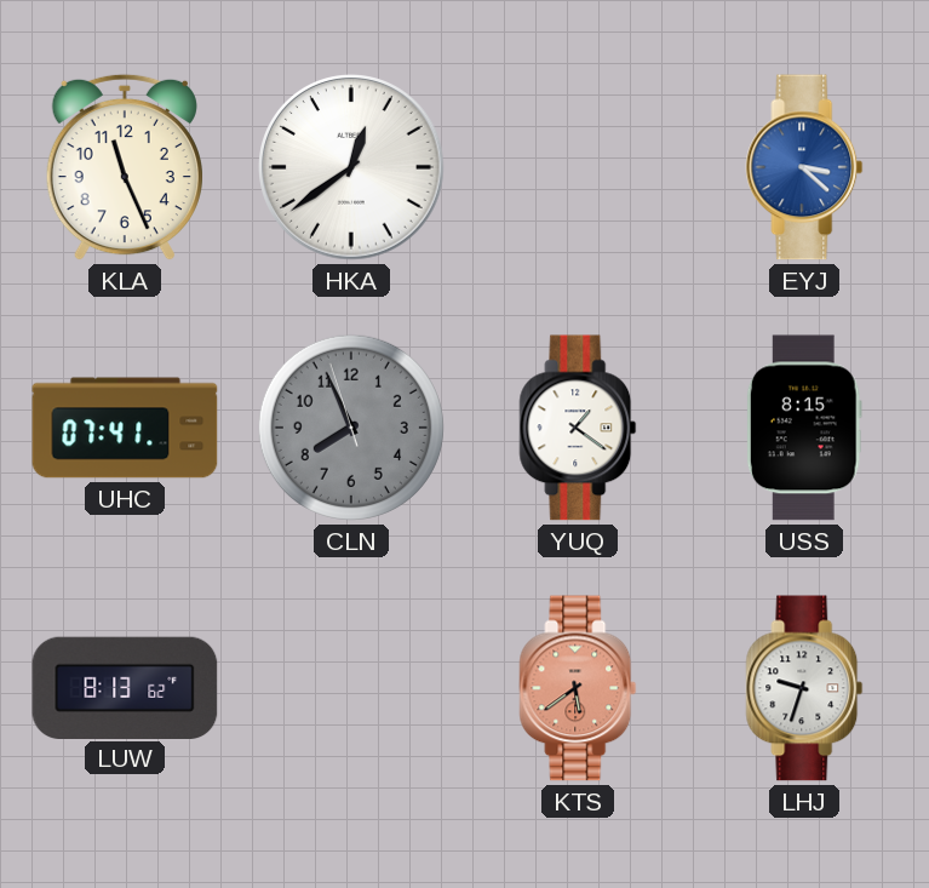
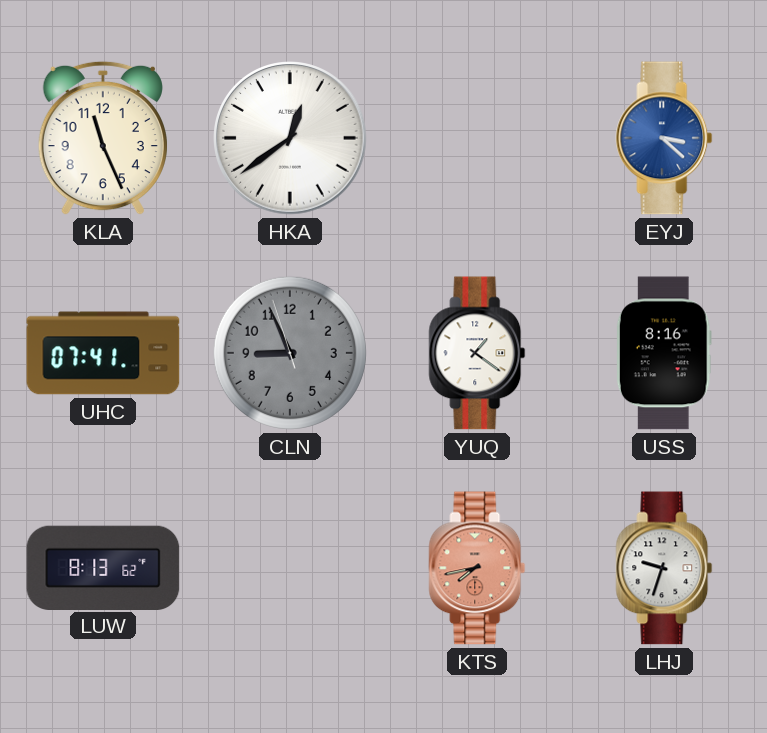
CLN: 7:55 -> 8:55
USS: 8:15 -> 8:16
KTS: 5:39 -> 7:43
